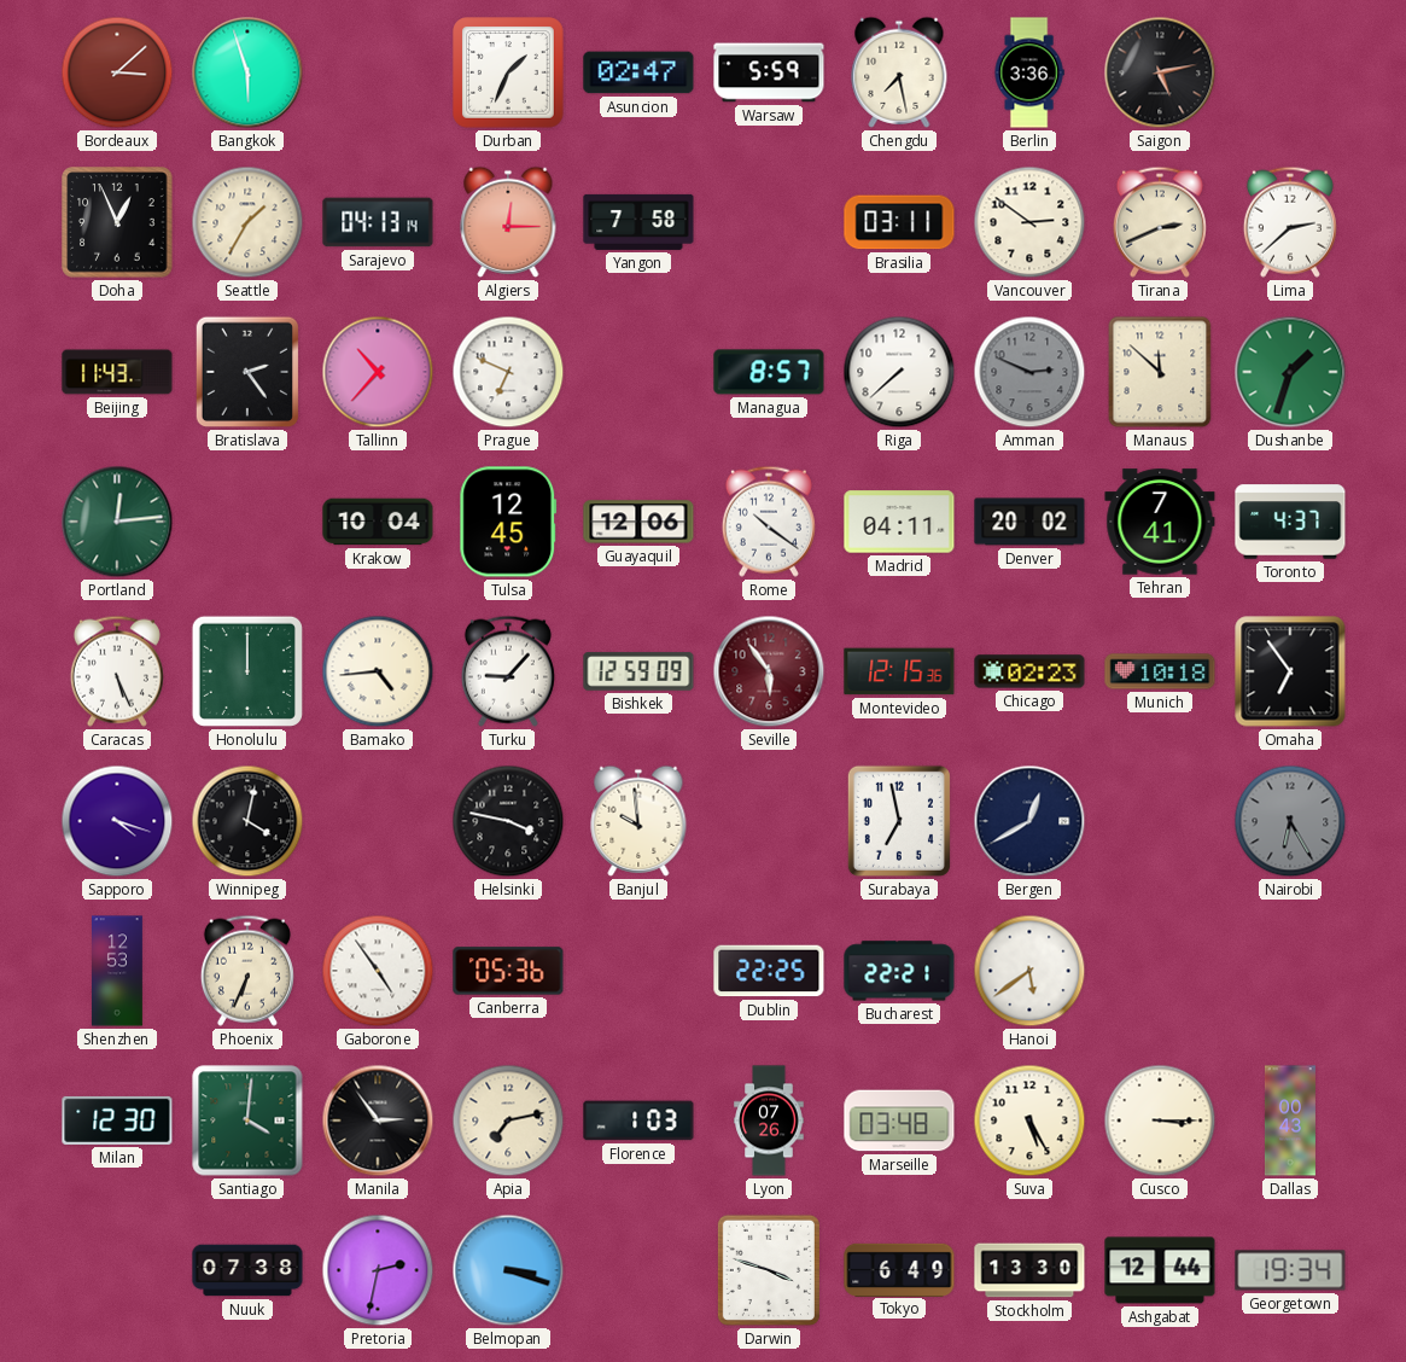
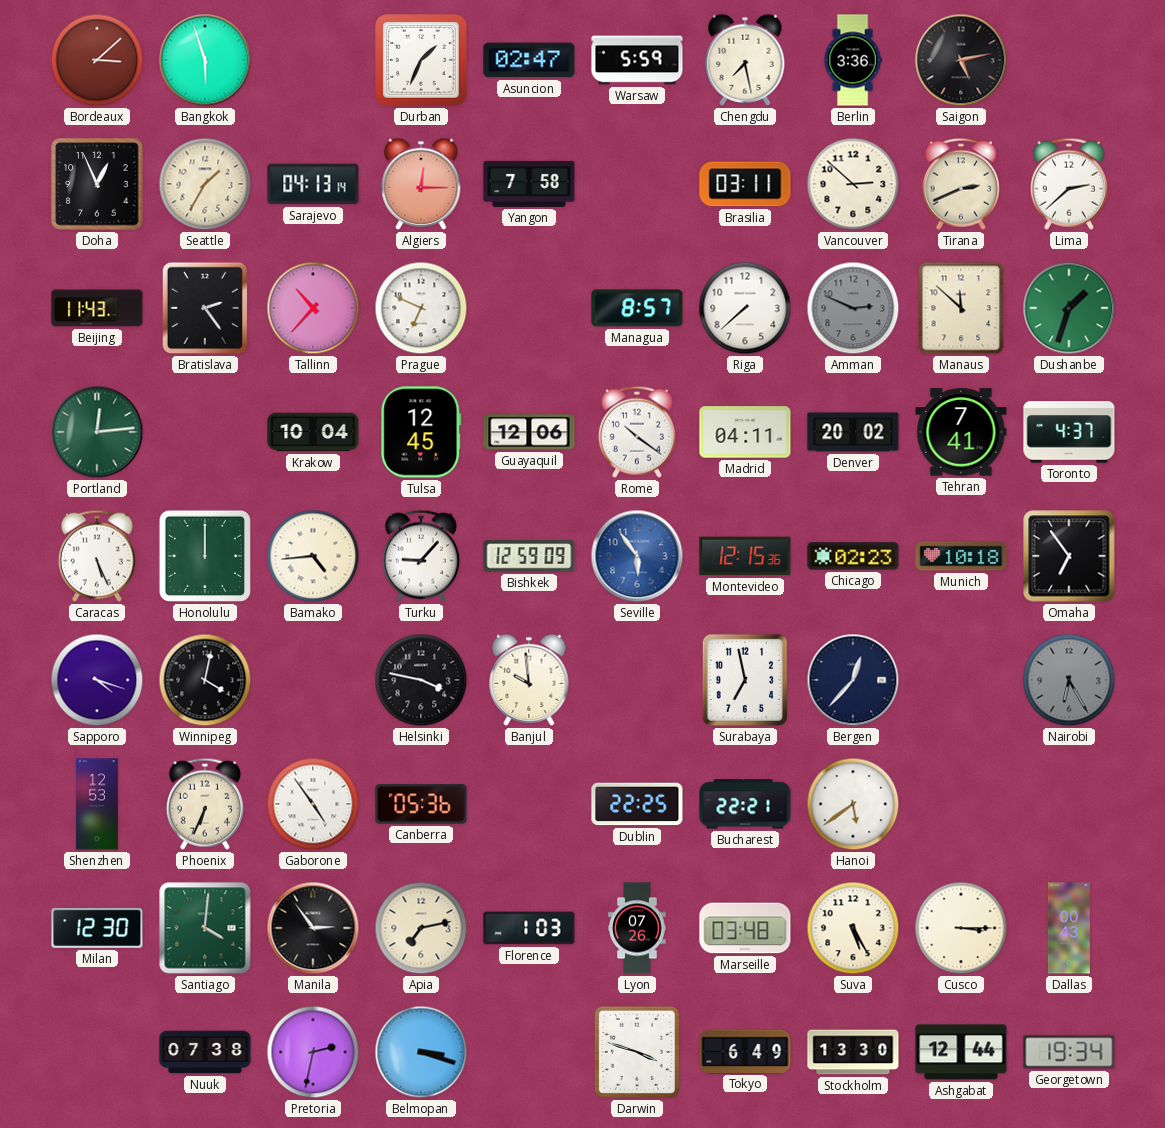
Vancouver: 2:51 -> 2:52
Seville dial: burgundy -> blue
Bergen: 12:40 -> 12:37
